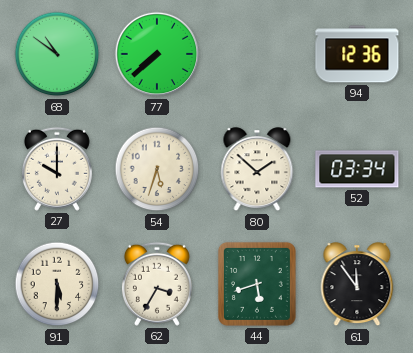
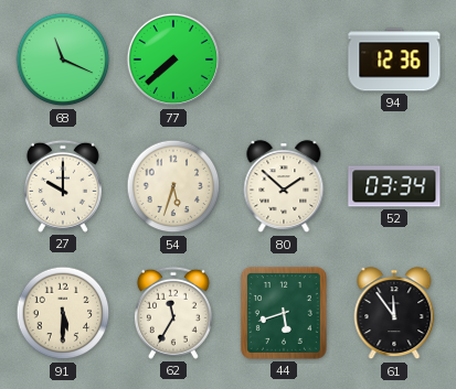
68: 10:51 -> 11:19
62: 3:35 -> 11:35
